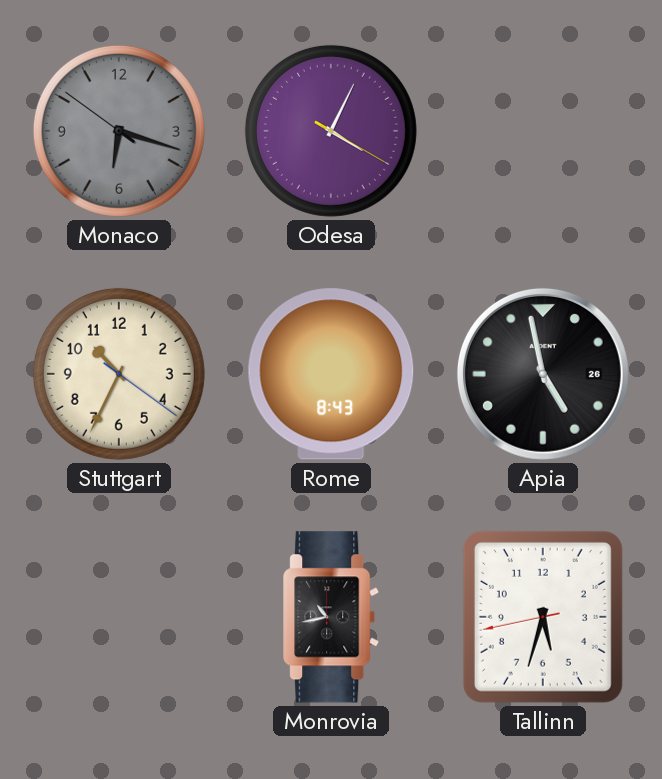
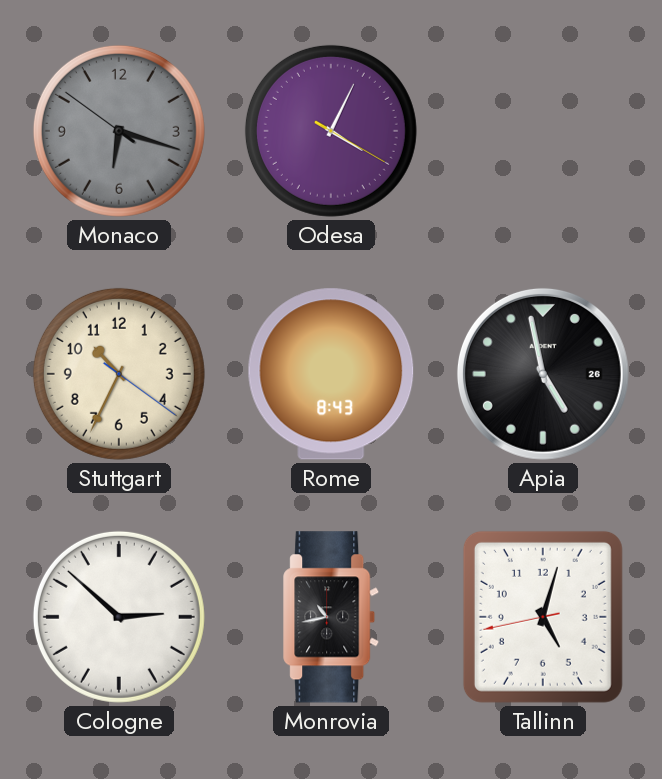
Cologne: none -> 2:52
Tallinn: 5:32 -> 5:02
